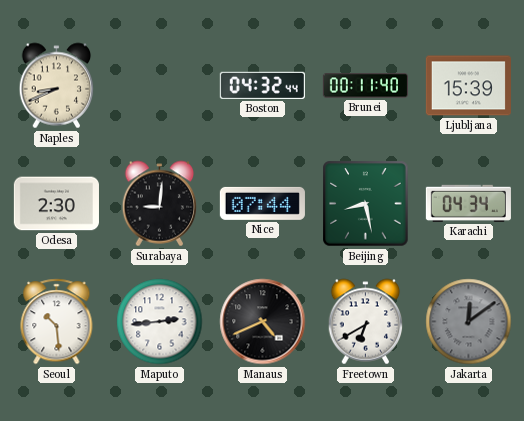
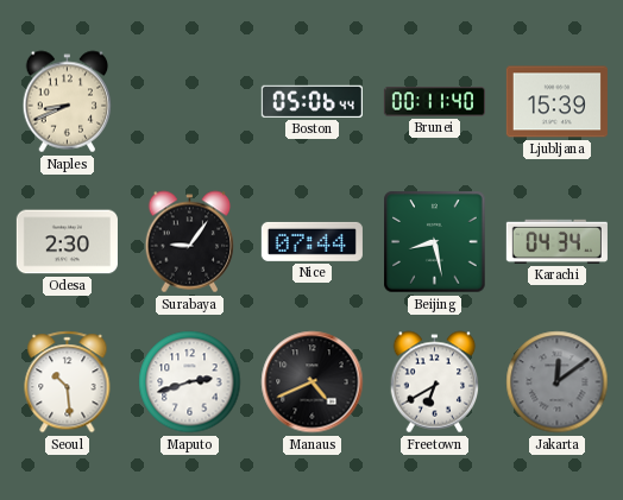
Boston: 04:32 -> 05:06
Surabaya: 9:01 -> 9:06
Maputo: 2:44 -> 2:42
